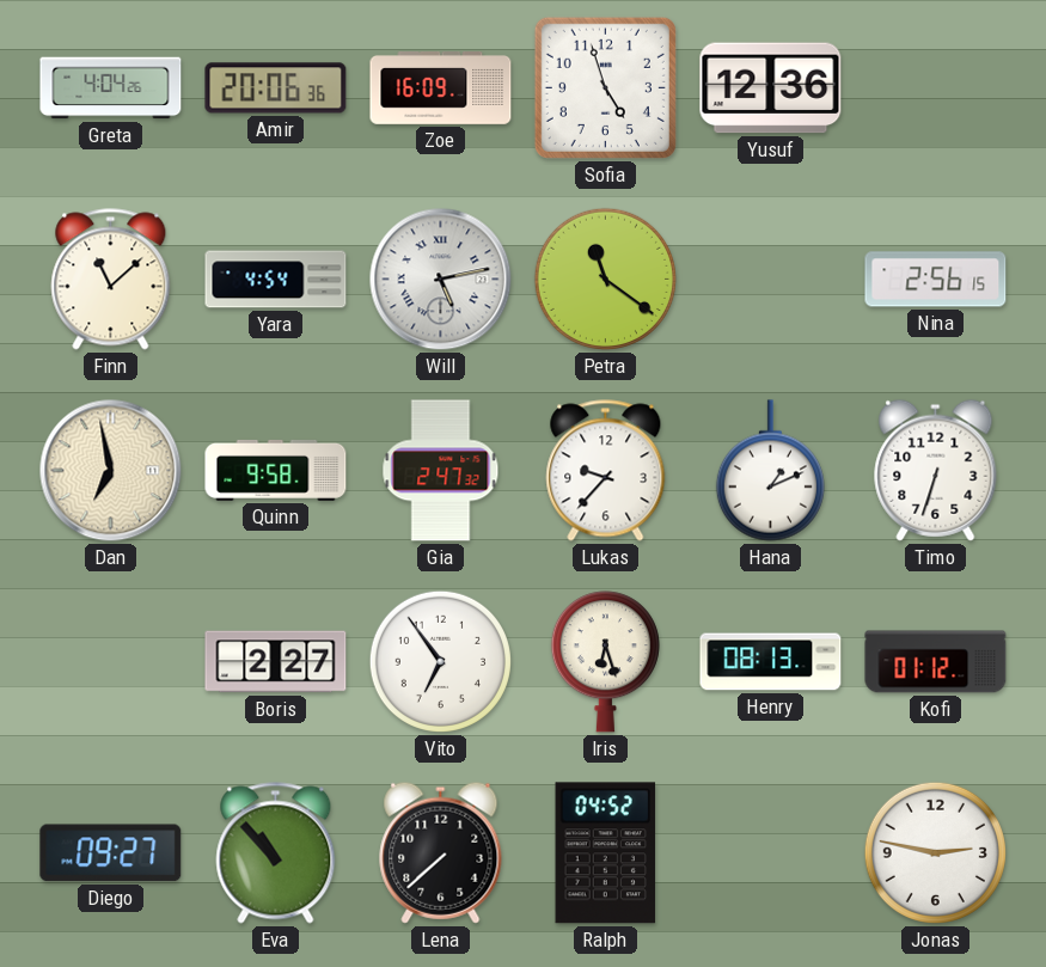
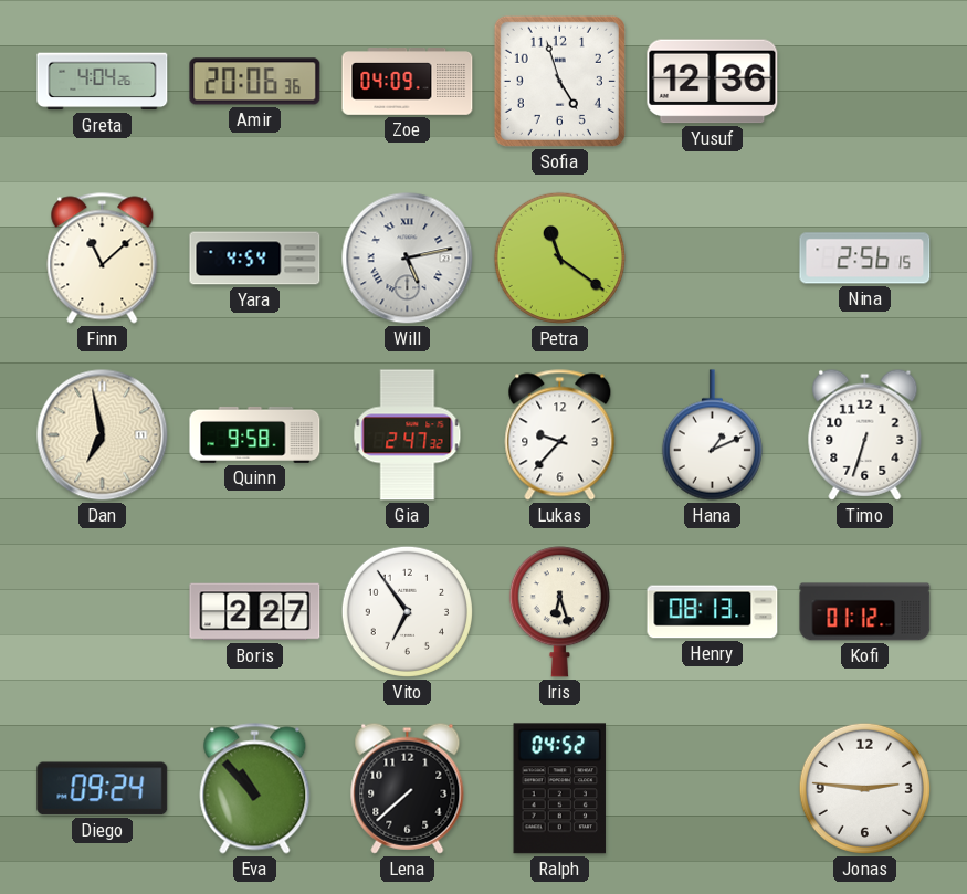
Zoe: 16:09 -> 04:09
Diego: 09:27 -> 09:24
Jonas: 2:47 -> 2:46
